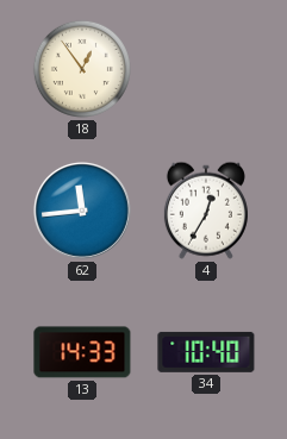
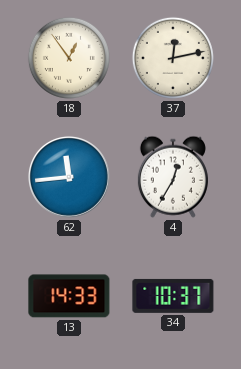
37: none -> 12:13
34: 10:40 -> 10:37
